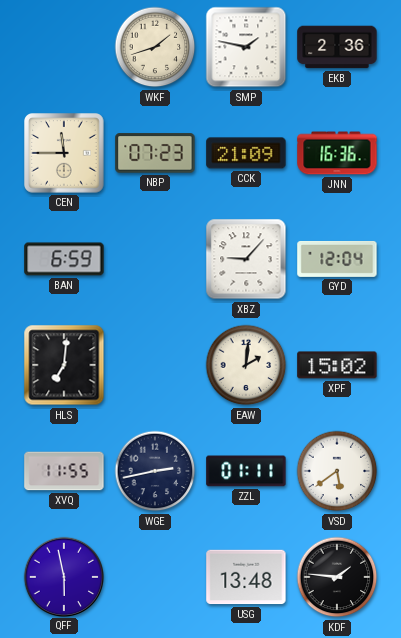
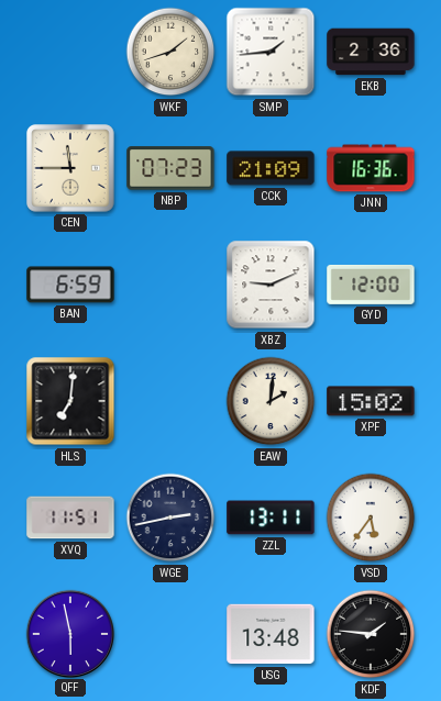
SMP: 1:47 -> 1:44
XBZ: 9:07 -> 9:11
GYD: 12:04 -> 12:00
XVQ: 11:55 -> 11:51
ZZL: 01:11 -> 13:11
VSD: 5:39 -> 5:36
